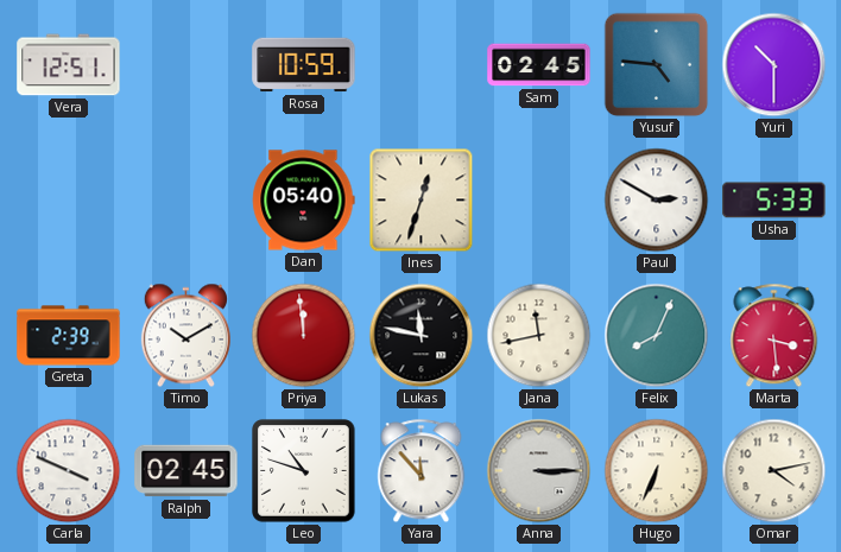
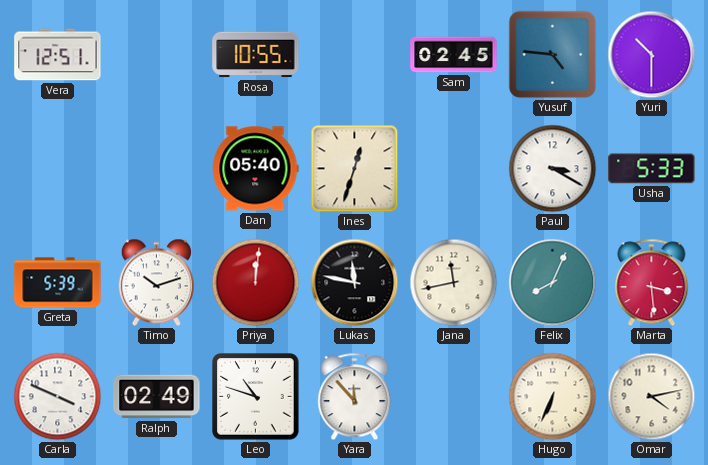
Rosa: 10:59 -> 10:55
Paul: 2:50 -> 3:20
Greta: 2:39 -> 5:39
Timo: 10:10 -> 10:12
Priya: 11:59 -> 12:01
Ralph: 02:45 -> 02:49
Anna: 3:15 -> none
